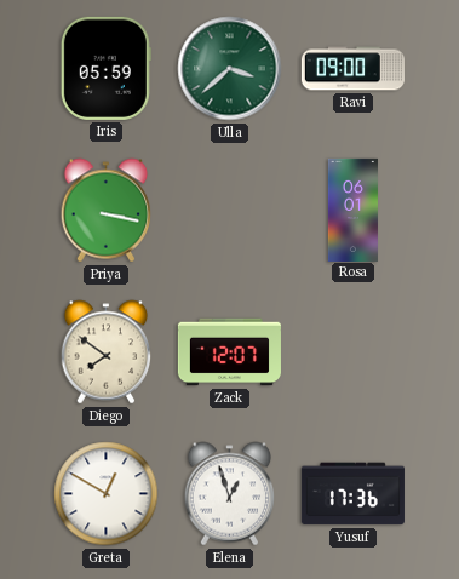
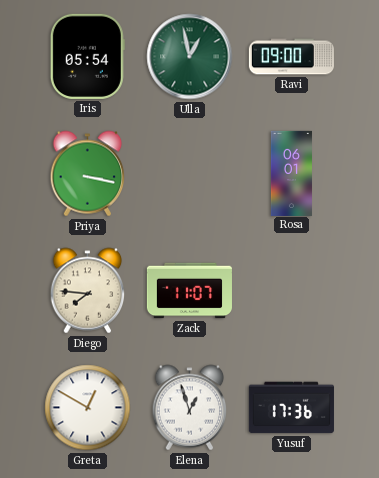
Iris: 05:59 -> 05:54
Ulla: 3:38 -> 12:58
Diego: 7:51 -> 7:46
Zack: 12:07 -> 11:07
